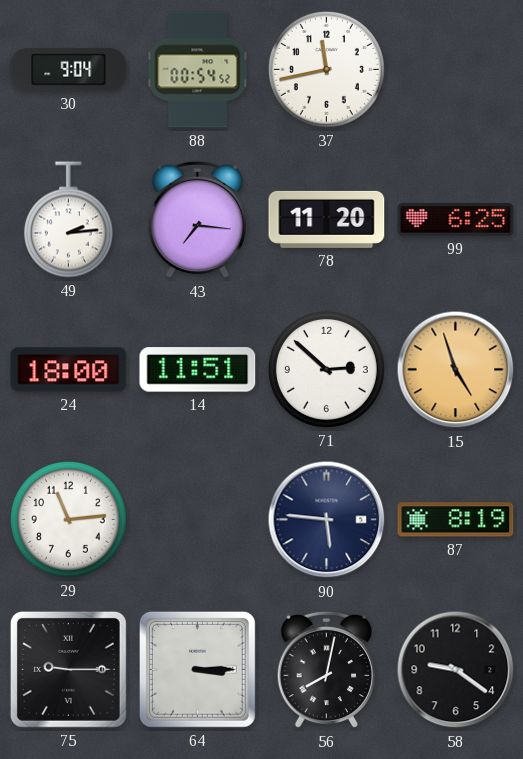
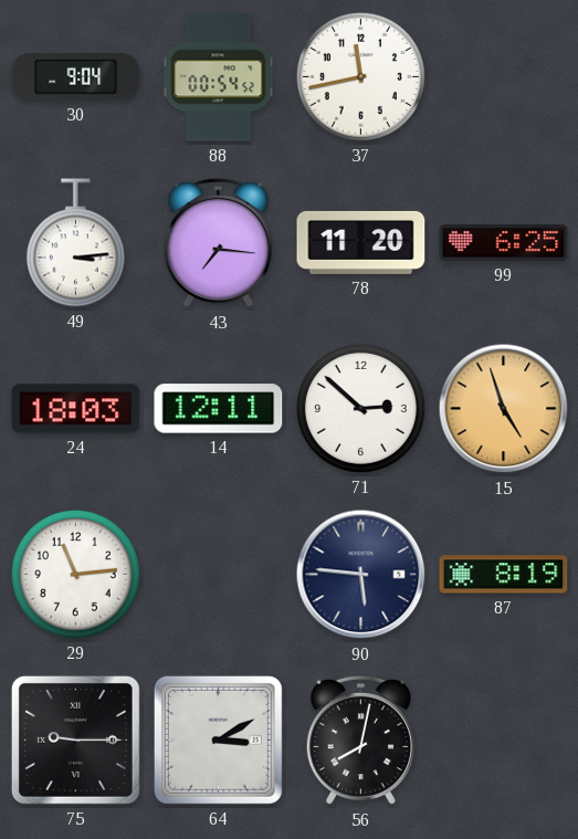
49: 2:14 -> 3:14
24: 18:00 -> 18:03
14: 11:51 -> 12:11
64: 3:15 -> 3:10
58: 9:21 -> none
